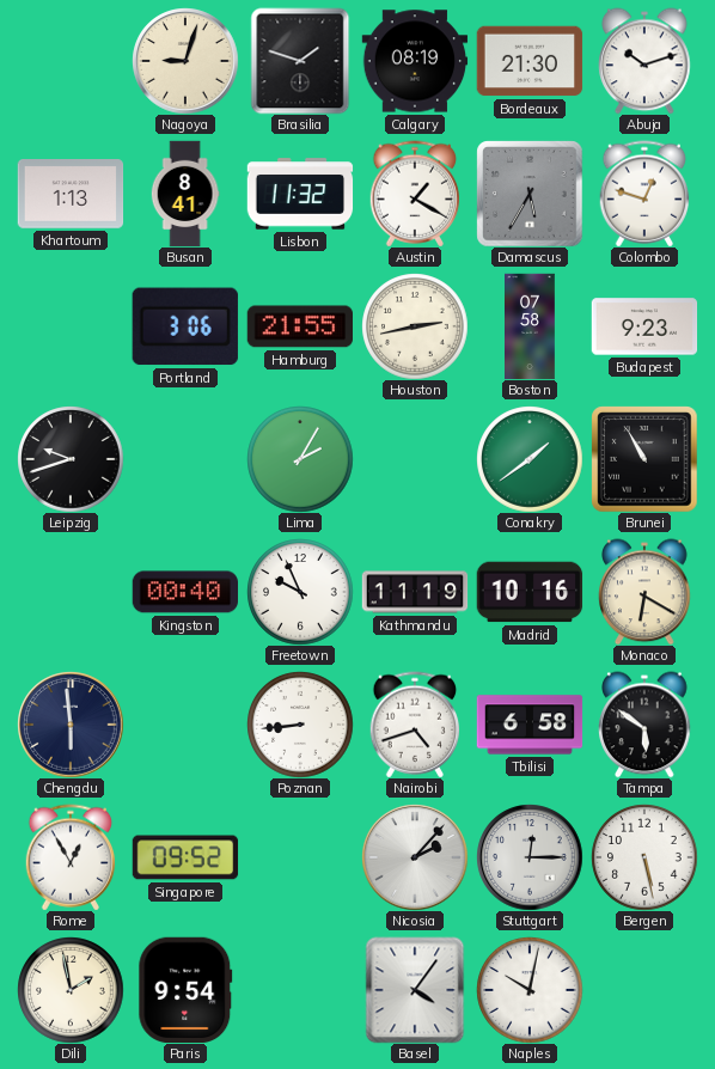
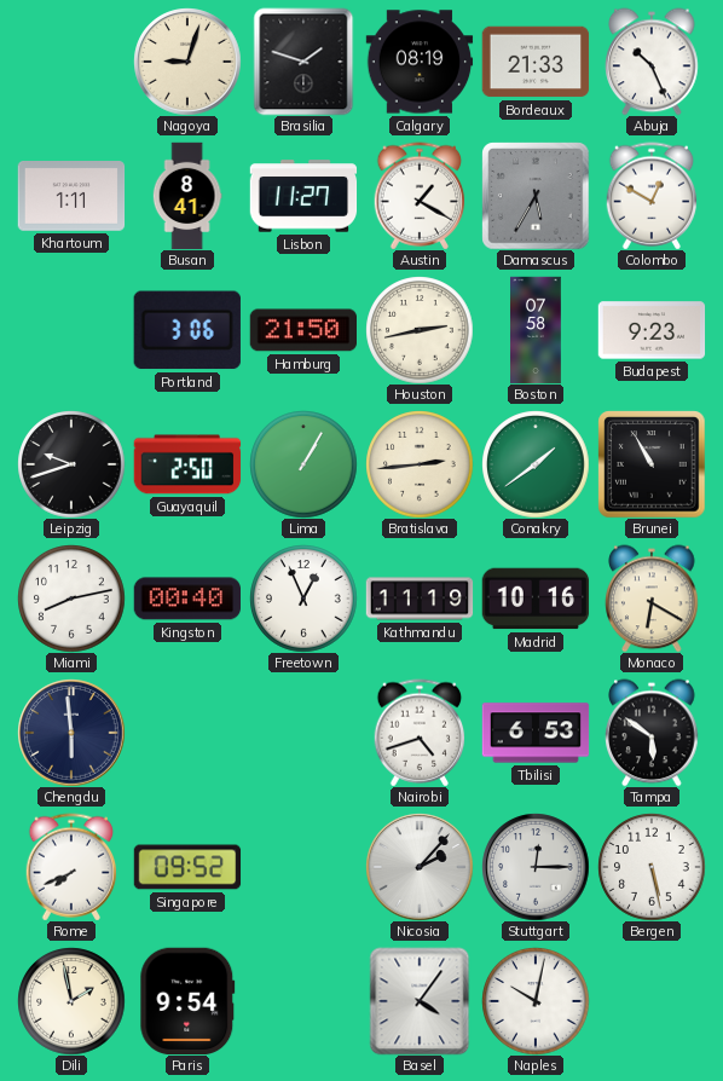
Bordeaux: 21:30 -> 21:33
Abuja: 10:12 -> 10:26
Khartoum: 1:13 -> 1:11
Lisbon: 11:32 -> 11:27
Colombo: 12:48 -> 12:50
Hamburg: 21:55 -> 21:50
Guayaquil: none -> 2:50
Lima: 2:05 -> 1:05
Bratislava: none -> 2:44
Miami: none -> 8:13
Freetown: 9:56 -> 12:56
Poznan: 8:44 -> none
Tbilisi: 6:58 -> 6:53
Rome: 12:55 -> 7:41
